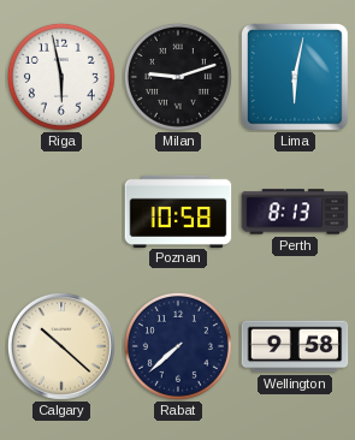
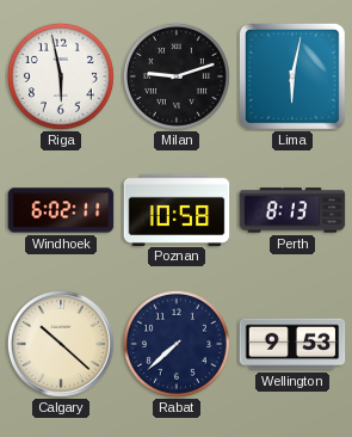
Windhoek: none -> 6:02
Wellington: 9:58 -> 9:53
